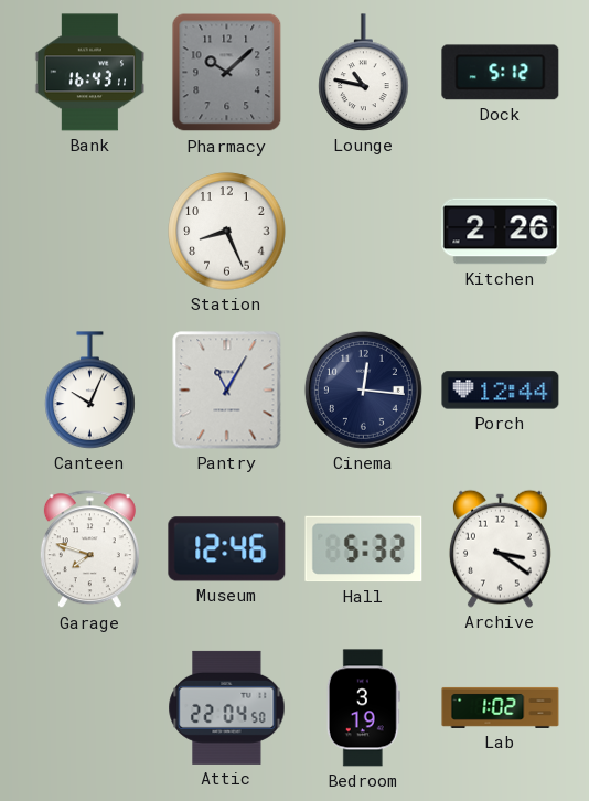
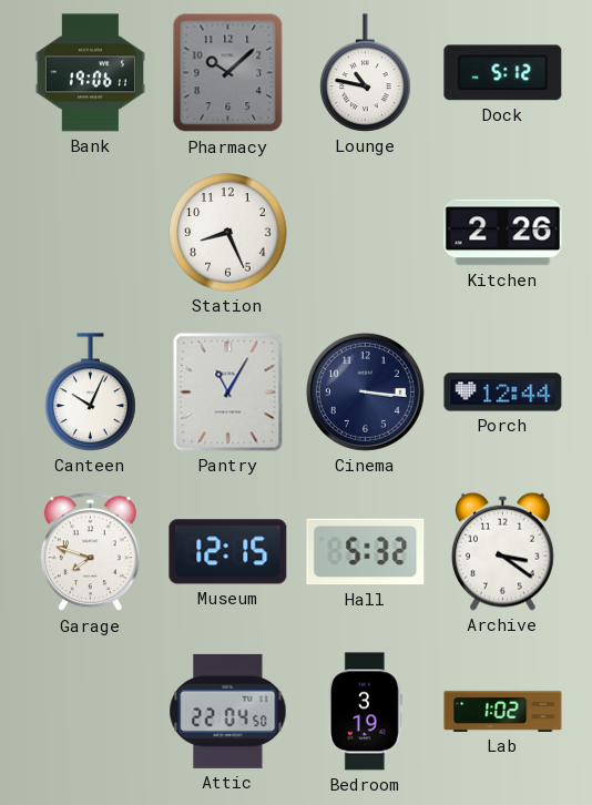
Bank: 16:43 -> 19:06
Cinema: 12:16 -> 3:16
Museum: 12:46 -> 12:15
